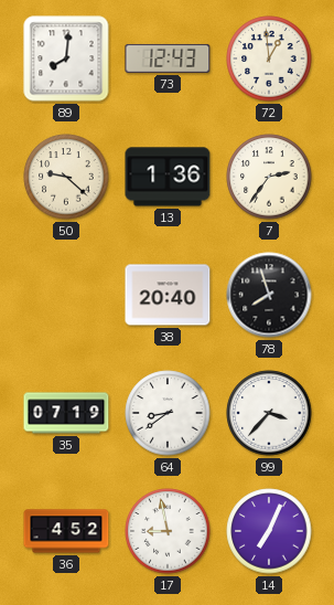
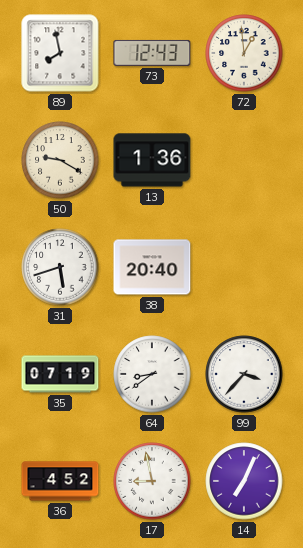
89: 8:01 -> 7:58
50: 9:22 -> 9:20
7: 2:36 -> none
31: none -> 5:42
78: 7:57 -> none
